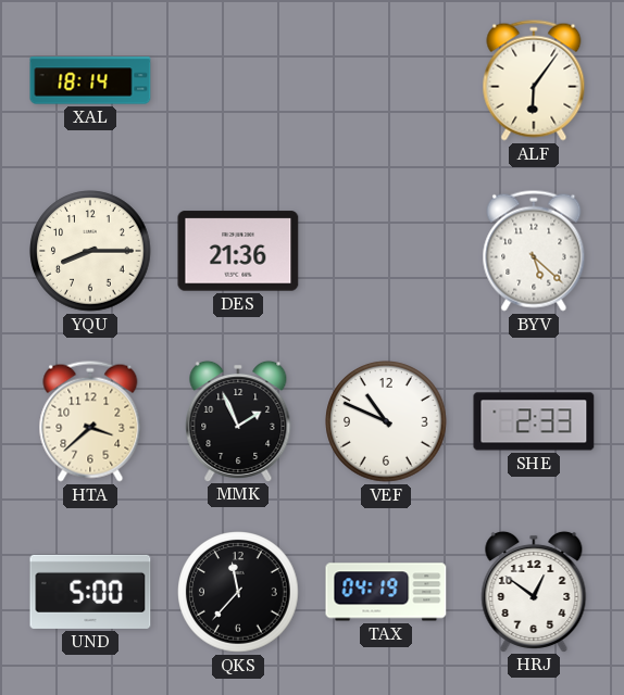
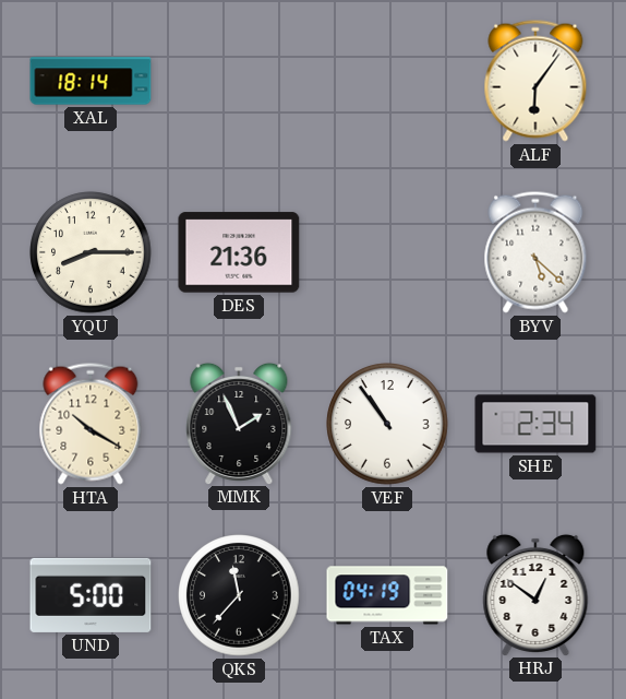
HTA: 3:38 -> 10:20
VEF: 10:49 -> 10:54
SHE: 2:33 -> 2:34
